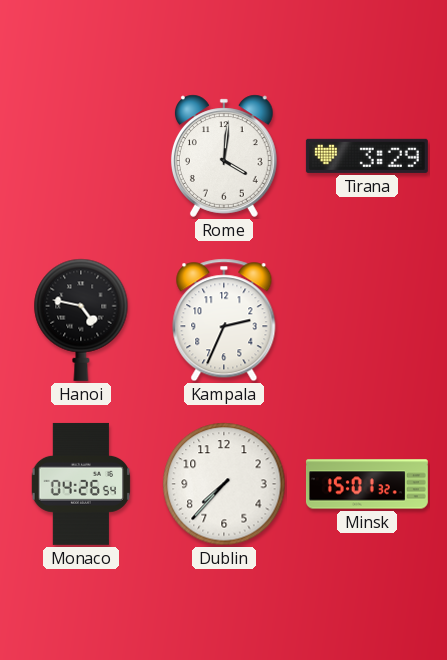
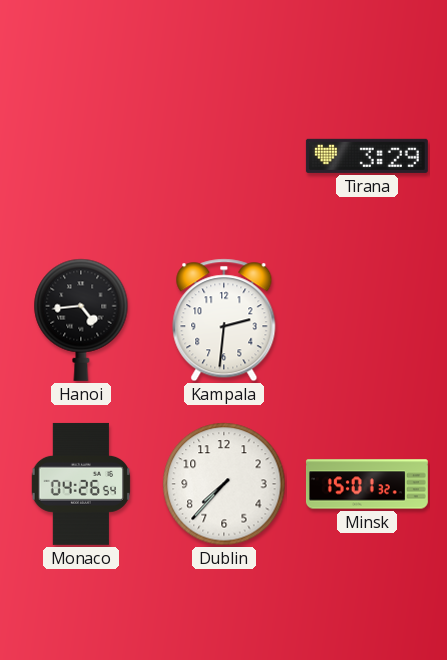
Rome: 4:01 -> none
Hanoi: 4:47 -> 4:44
Kampala: 2:34 -> 2:31
